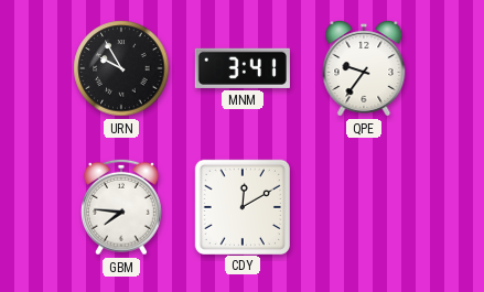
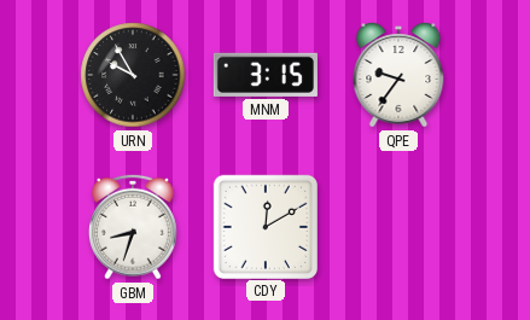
MNM: 3:41 -> 3:15
GBM: 7:46 -> 8:33
